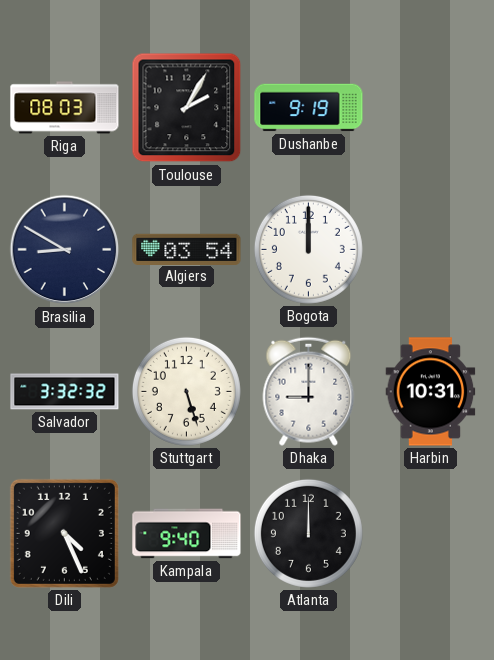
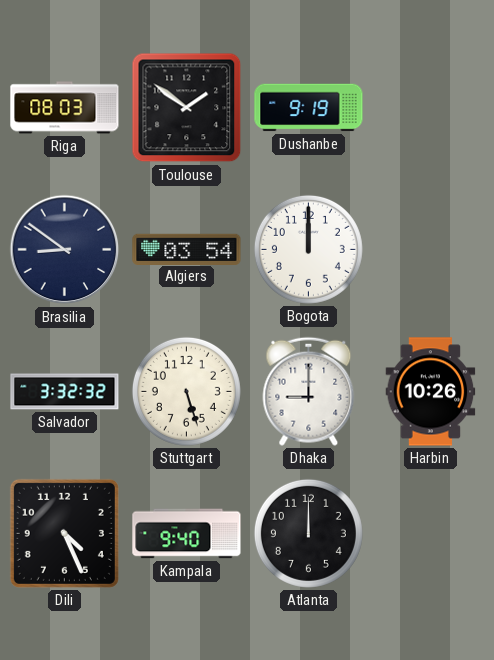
Toulouse: 2:05 -> 1:51
Brasilia: 8:50 -> 8:51
Harbin: 10:31 -> 10:26
